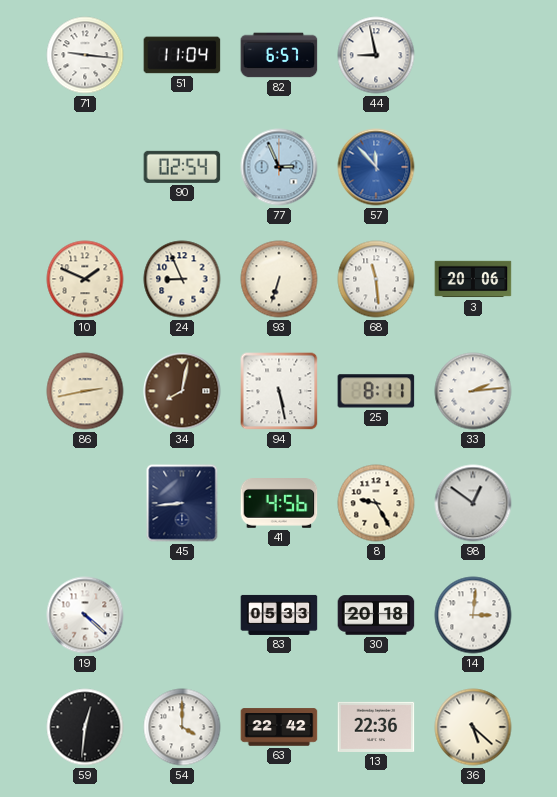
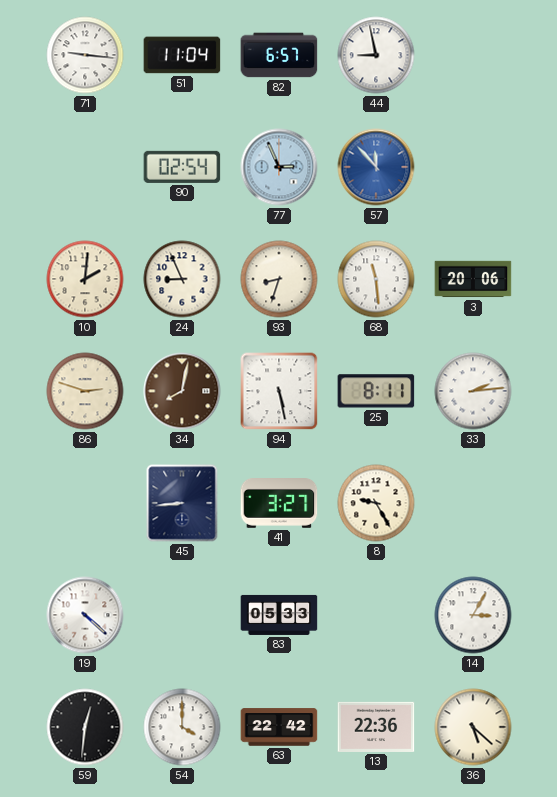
10: 1:49 -> 2:01
93: 6:33 -> 8:33
86: 2:43 -> 2:48
41: 4:56 -> 3:27
98: 12:51 -> none
30: 20:18 -> none
14: 3:01 -> 3:05
